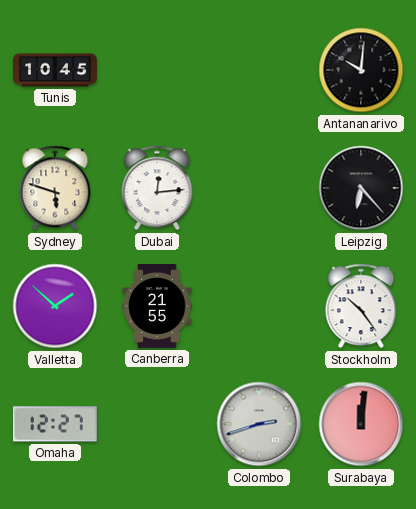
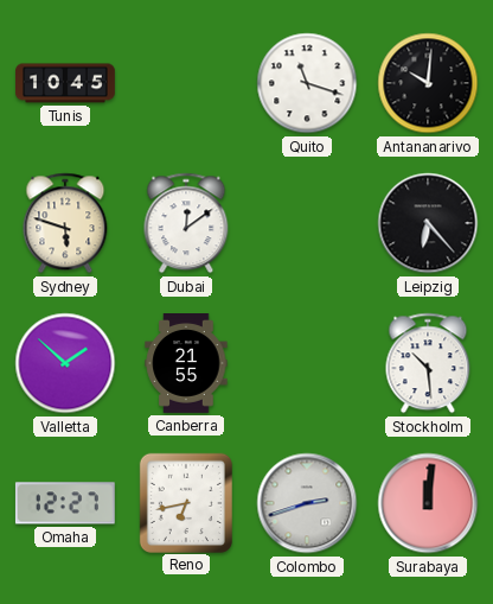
Quito: none -> 11:18
Dubai: 12:14 -> 12:09
Stockholm: 10:24 -> 10:29
Reno: none -> 6:43
